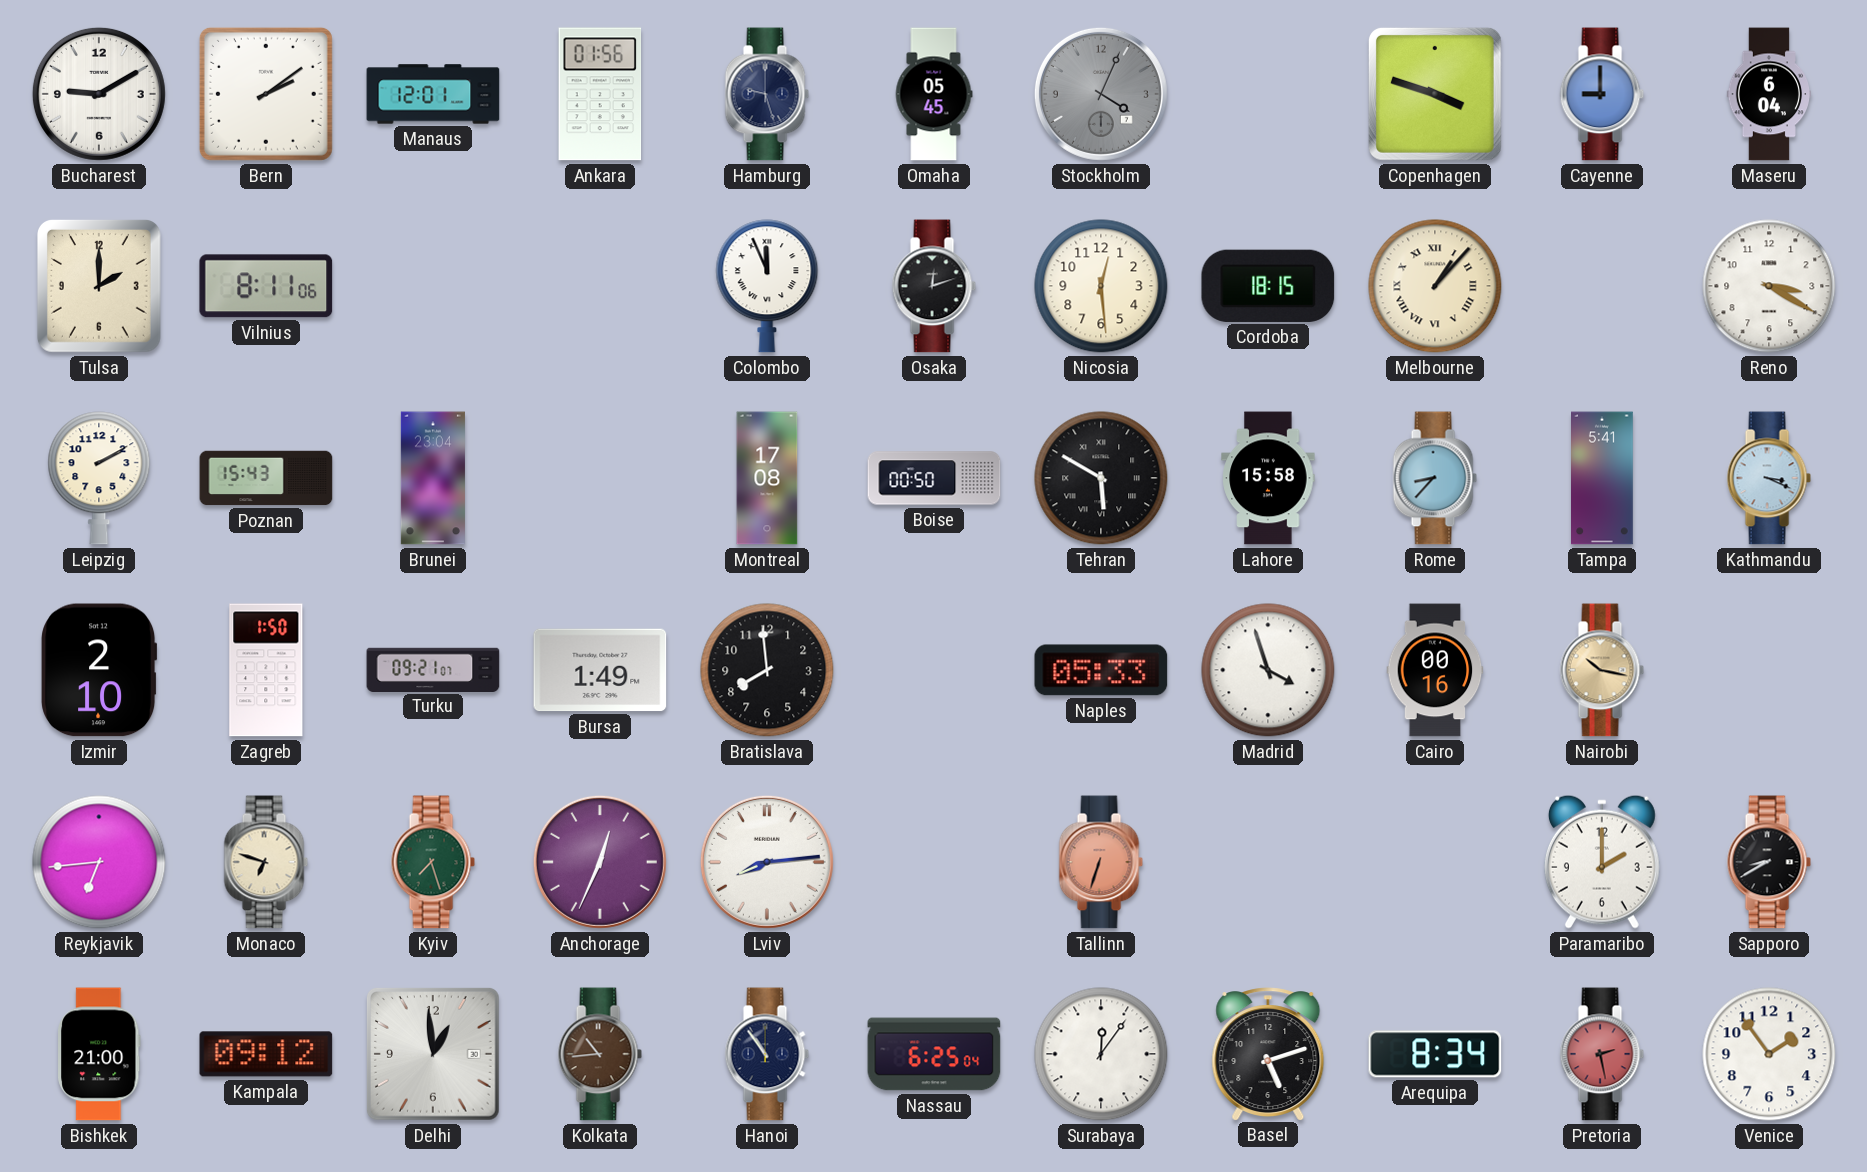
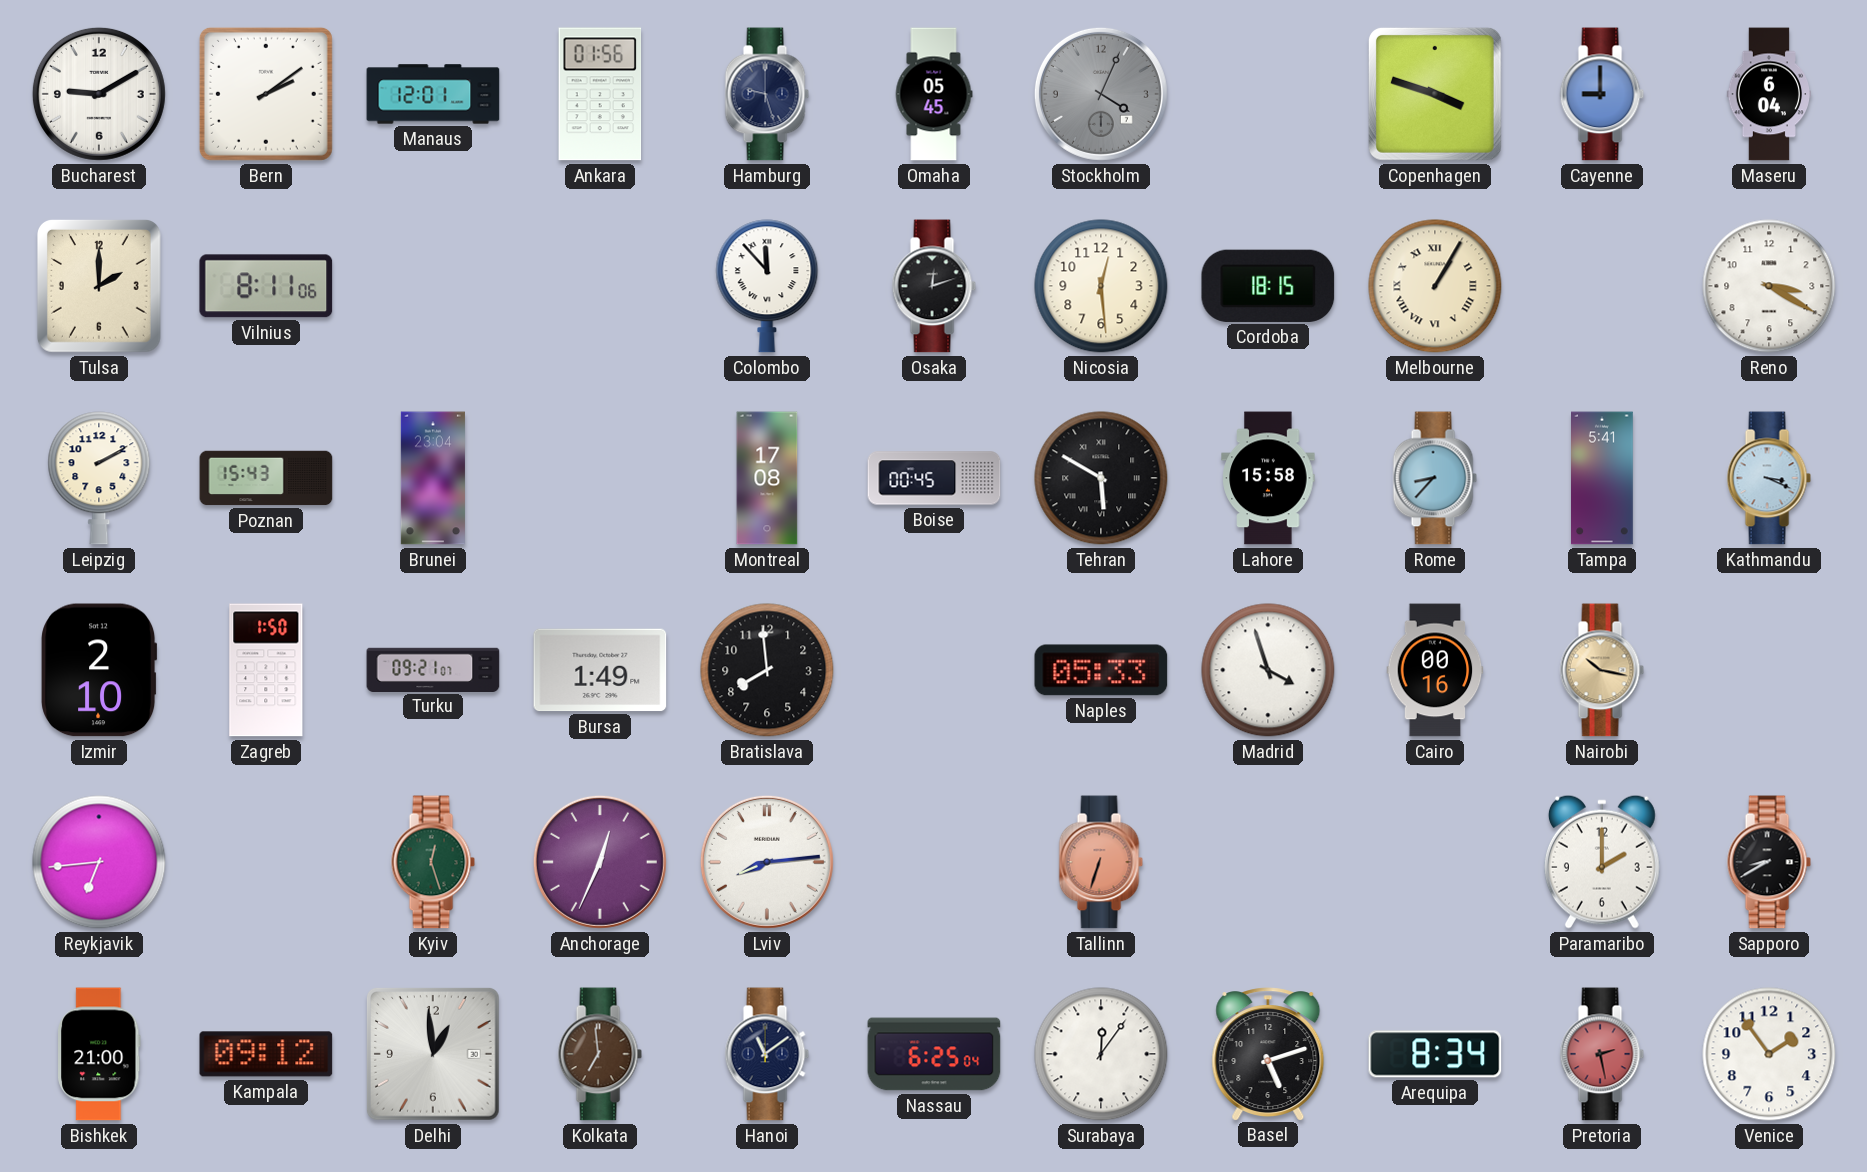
Colombo: 11:56 -> 11:53
Melbourne: 1:07 -> 1:05
Boise: 00:50 -> 00:45
Monaco: 6:48 -> none
Kyiv: 7:27 -> 12:27
Kolkata: 10:44 -> 6:59
Hanoi: 10:54 -> 11:09
